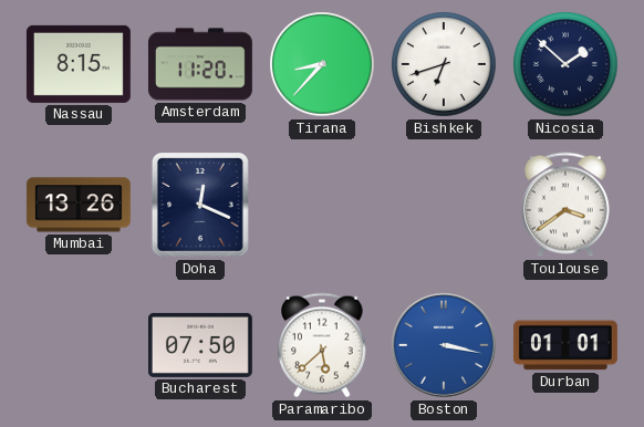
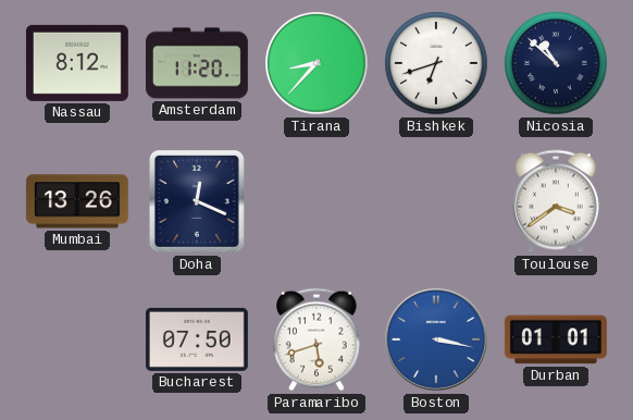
Nassau: 8:15 -> 8:12
Nicosia: 1:52 -> 10:52
Paramaribo: 5:38 -> 5:42
